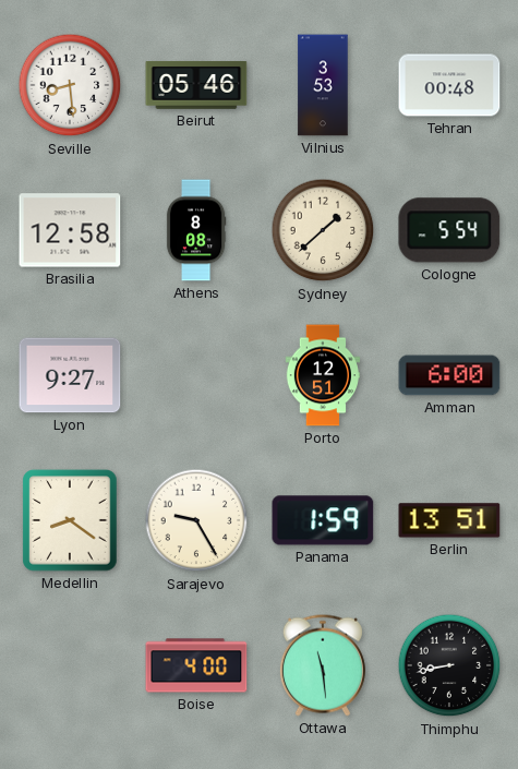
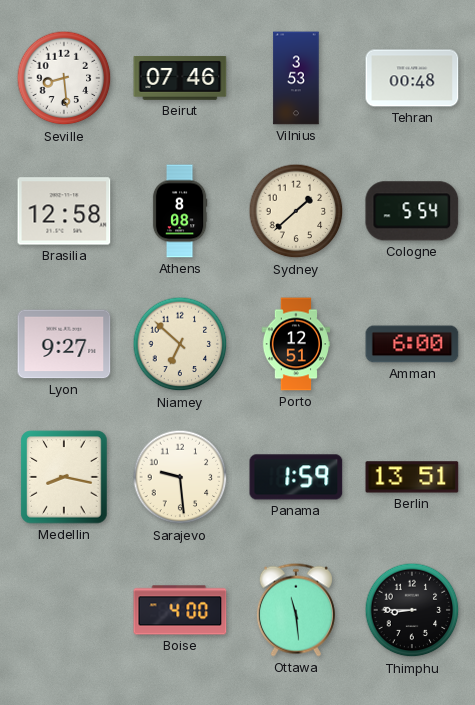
Beirut: 05:46 -> 07:46
Niamey: none -> 6:52
Medellin: 8:21 -> 8:17
Sarajevo: 9:25 -> 9:29
Thimphu: 8:43 -> 8:45
